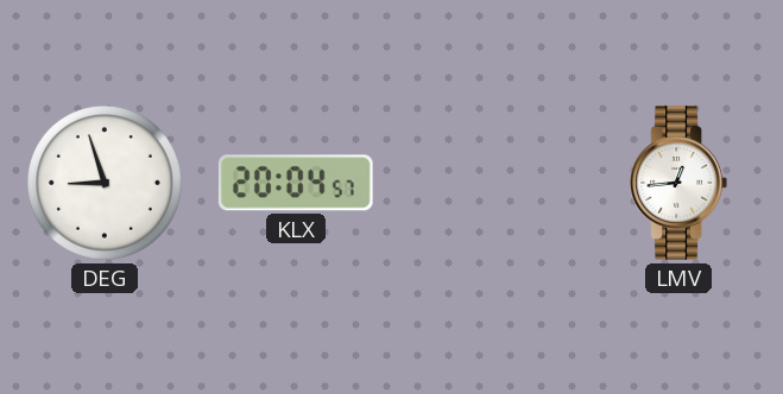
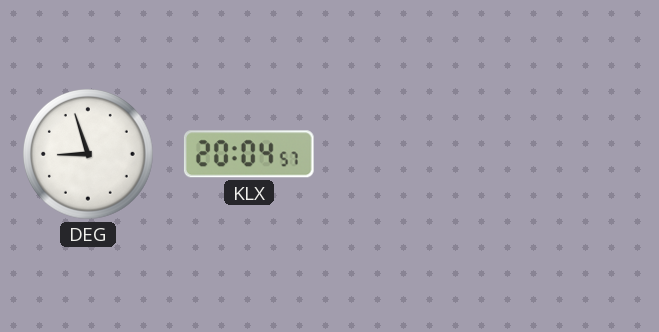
LMV: 12:44 -> none
